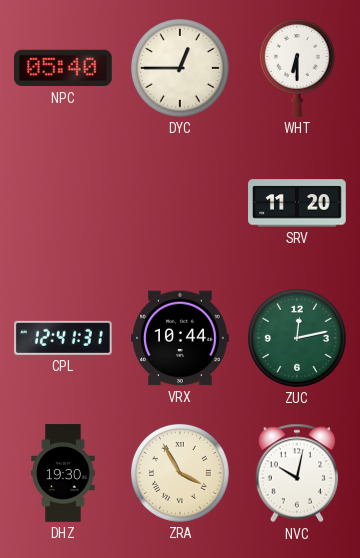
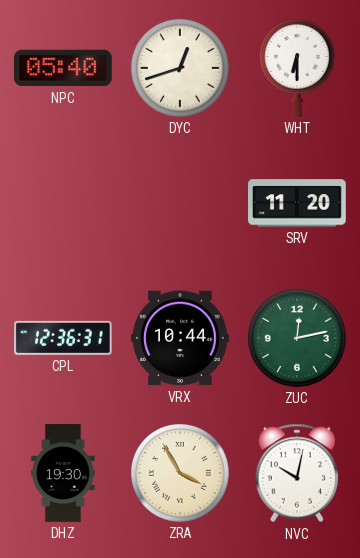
DYC: 12:45 -> 12:42
CPL: 12:41 -> 12:36
